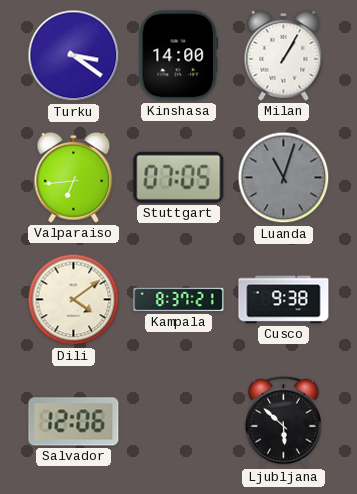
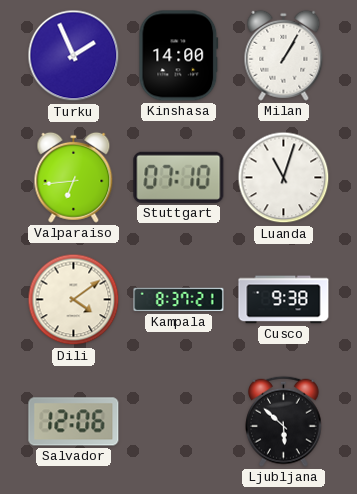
Turku: 3:21 -> 1:56
Stuttgart: 07:05 -> 07:10
Luanda dial: grey -> white
